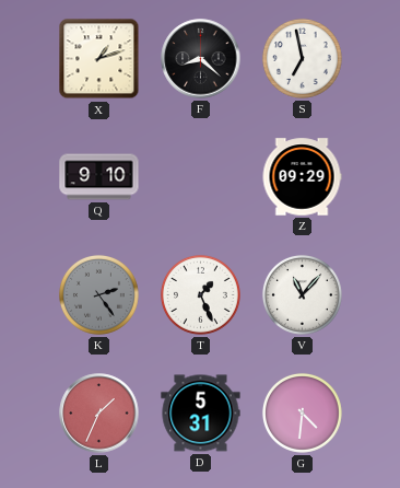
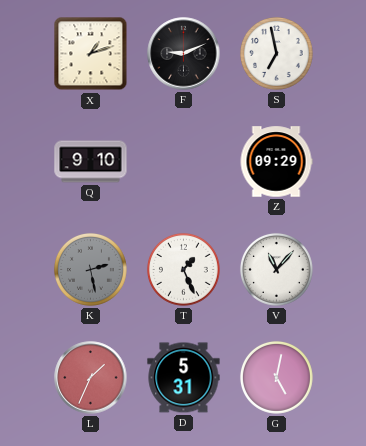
F: 8:22 -> 9:11
K: 2:24 -> 2:28
G: 4:31 -> 5:02
